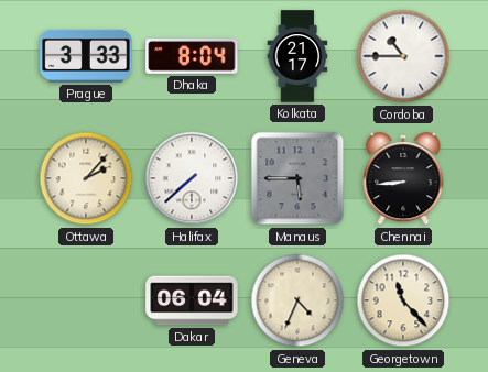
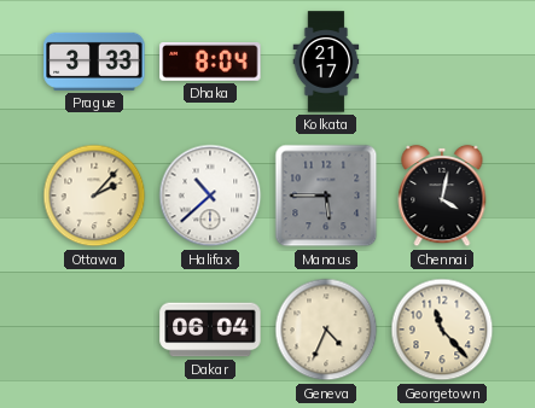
Cordoba: 10:45 -> none
Halifax: 7:38 -> 10:38
Chennai: 8:44 -> 4:02
